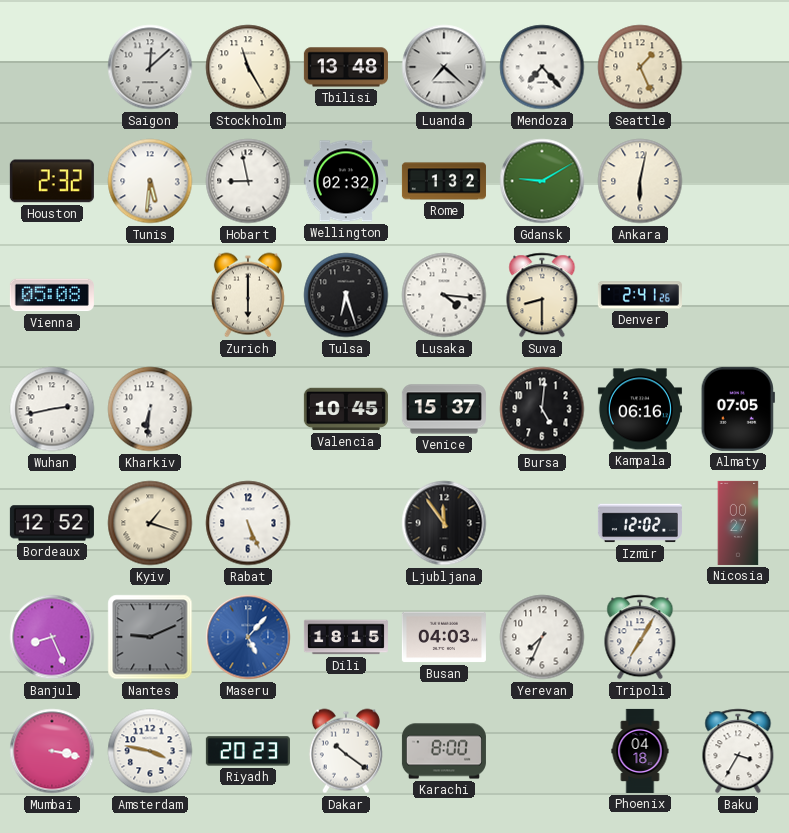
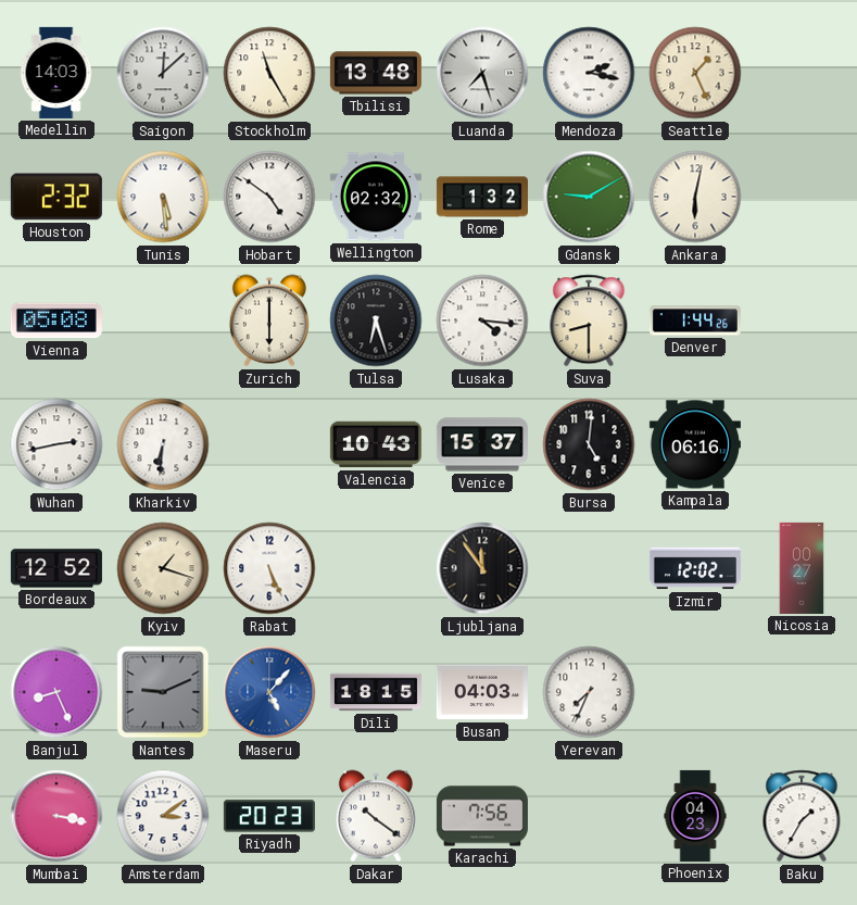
Medellin: none -> 14:03
Luanda: 7:22 -> 7:27
Mendoza: 7:23 -> 2:17
Tunis: 5:31 -> 5:29
Hobart: 8:58 -> 4:51
Denver: 2:41 -> 1:44
Valencia: 10:45 -> 10:43
Almaty: 07:05 -> none
Tripoli: 7:05 -> none
Amsterdam: 3:47 -> 3:09
Karachi: 8:00 -> 7:56
Phoenix: 04:18 -> 04:23
Baku: 3:35 -> 1:35
